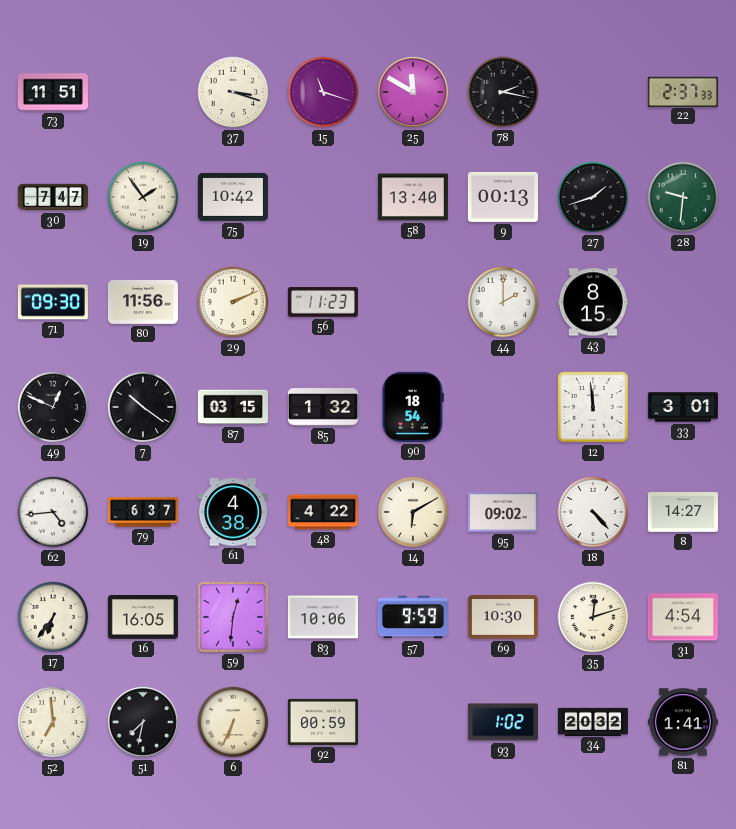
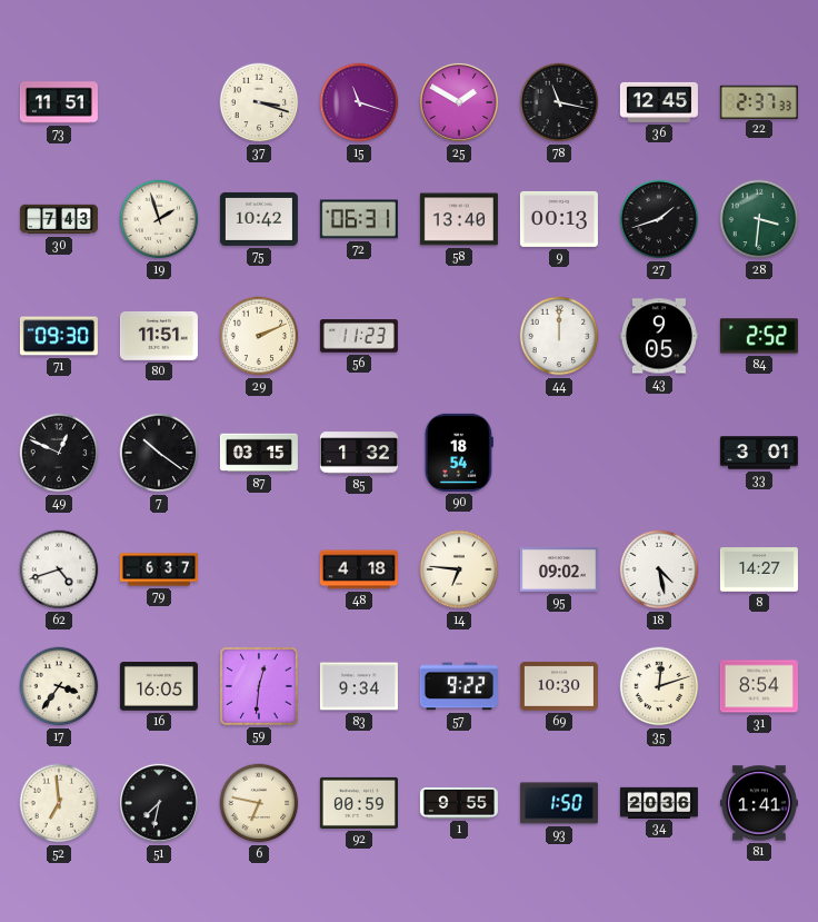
25: 11:50 -> 1:50
78: 2:17 -> 11:17
36: none -> 12:45
30: 7:47 -> 7:43
19: 1:54 -> 1:57
72: none -> 06:31
28: 9:31 -> 3:31
80: 11:56 -> 11:51
44: 2:00 -> 12:00
43: 8:15 -> 9:05
84: none -> 2:52
12: 11:59 -> none
62: 4:44 -> 4:42
61: 4:38 -> none
48: 4:22 -> 4:18
14: 6:10 -> 6:46
18: 4:23 -> 4:28
17: 6:36 -> 3:36
83: 10:06 -> 9:34
57: 9:59 -> 9:22
31: 4:54 -> 8:54
6: 6:34 -> 6:47
1: none -> 9:55
93: 1:02 -> 1:50
34: 20:32 -> 20:36
